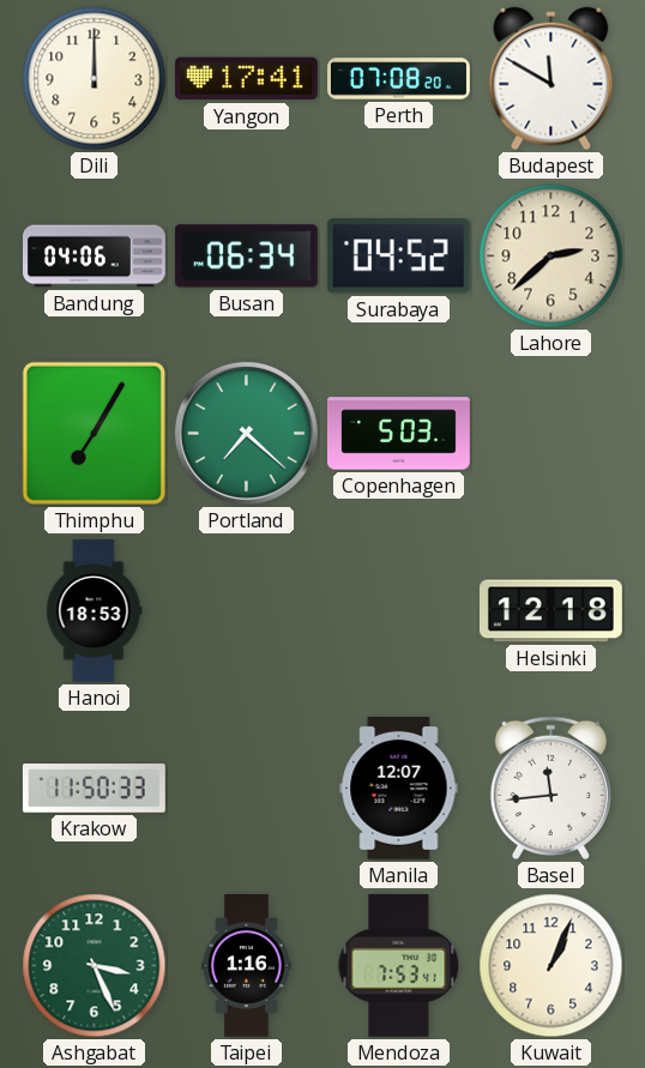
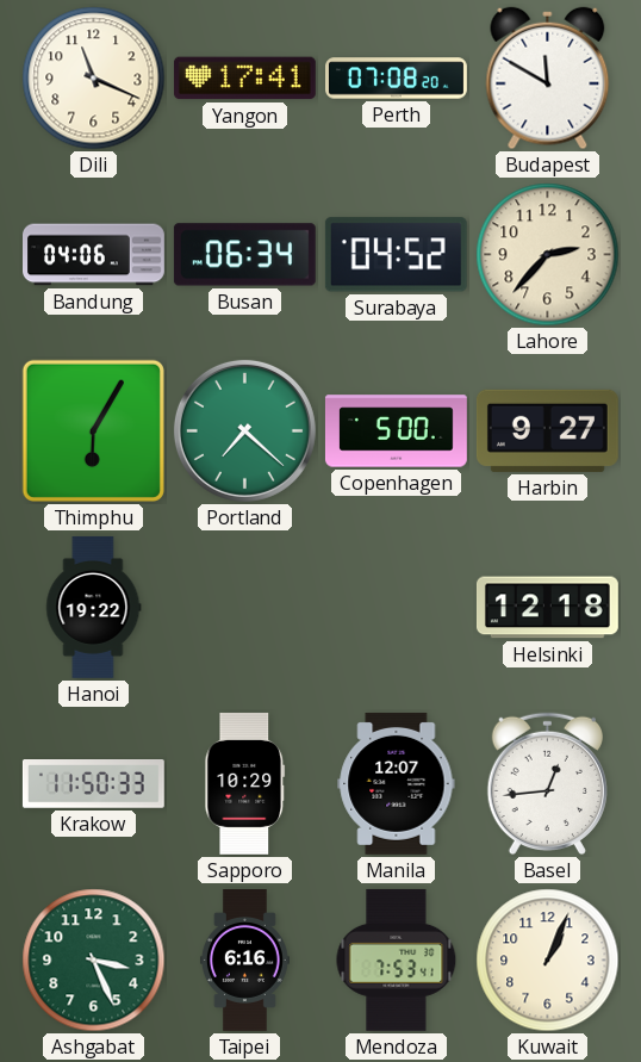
Dili: 12:00 -> 11:19
Lahore: 2:38 -> 2:37
Thimphu: 7:05 -> 6:05
Copenhagen: 5:03 -> 5:00
Harbin: none -> 9:27
Hanoi: 18:53 -> 19:22
Sapporo: none -> 10:29
Basel: 11:44 -> 12:44
Taipei: 1:16 -> 6:16
